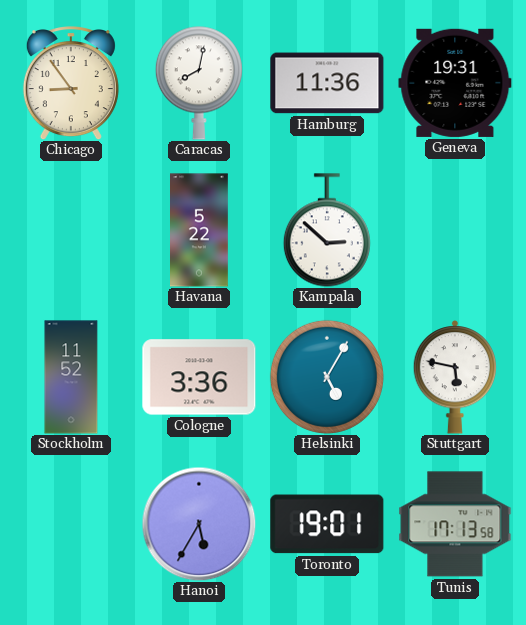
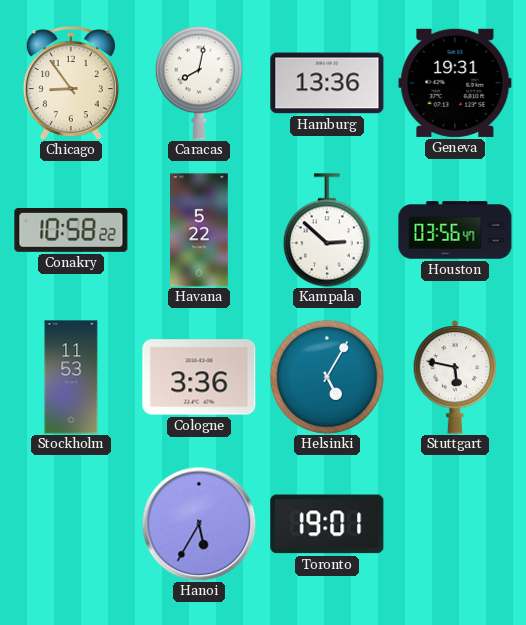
Hamburg: 11:36 -> 13:36
Conakry: none -> 10:58
Houston: none -> 03:56
Stockholm: 11:52 -> 11:53
Tunis: 17:13 -> none
